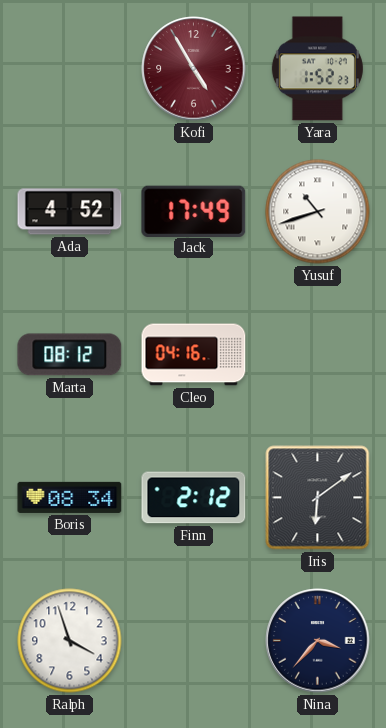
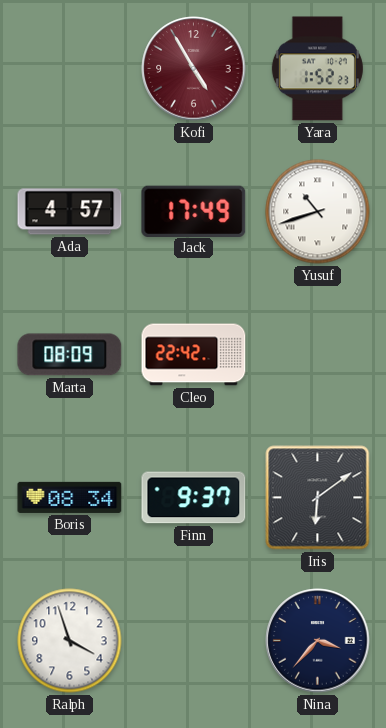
Ada: 4:52 -> 4:57
Marta: 08:12 -> 08:09
Cleo: 04:16 -> 22:42
Finn: 2:12 -> 9:37
